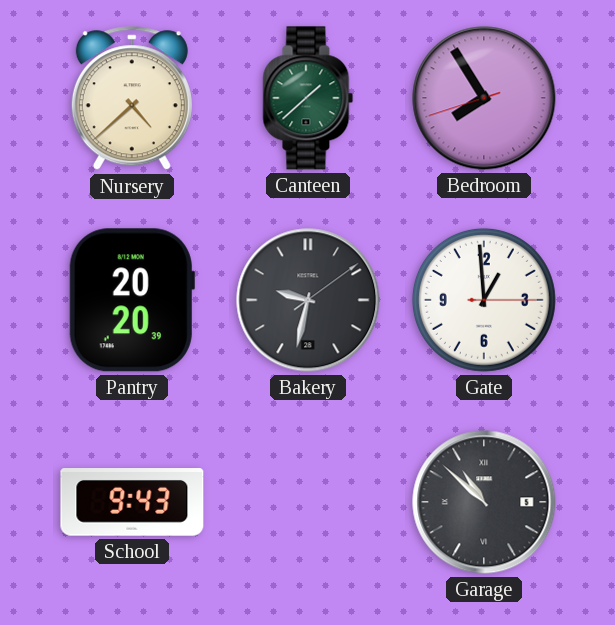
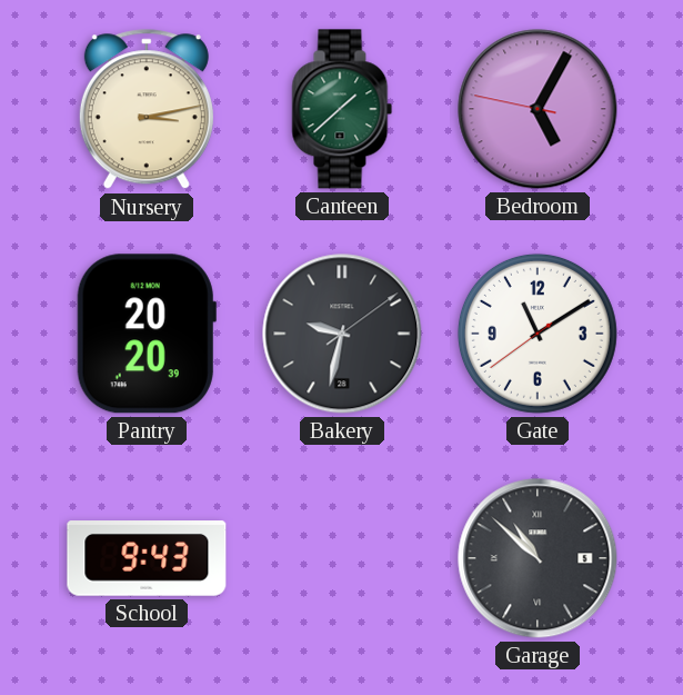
Nursery: 4:38 -> 3:13
Bedroom: 7:54 -> 5:04
Gate: 12:59 -> 11:09
